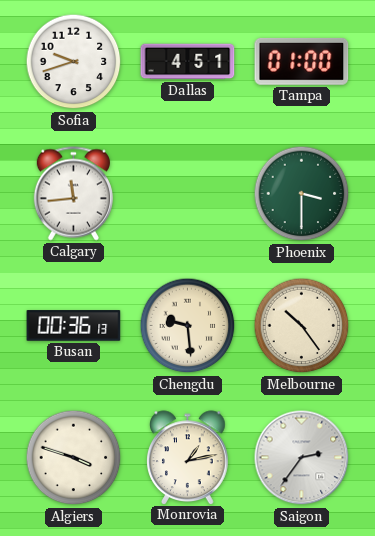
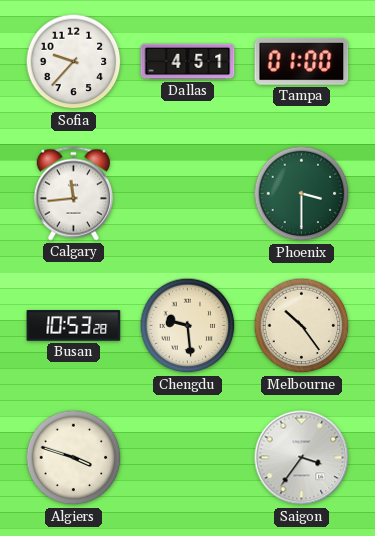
Sofia: 9:42 -> 9:37
Busan: 00:36 -> 10:53
Monrovia: 1:13 -> none
Saigon: 2:36 -> 3:36
